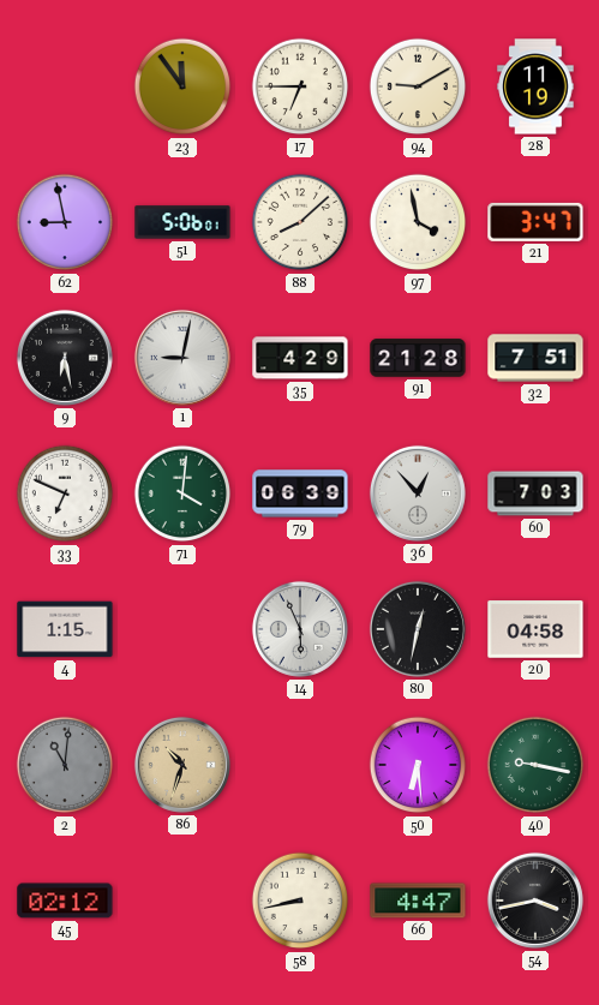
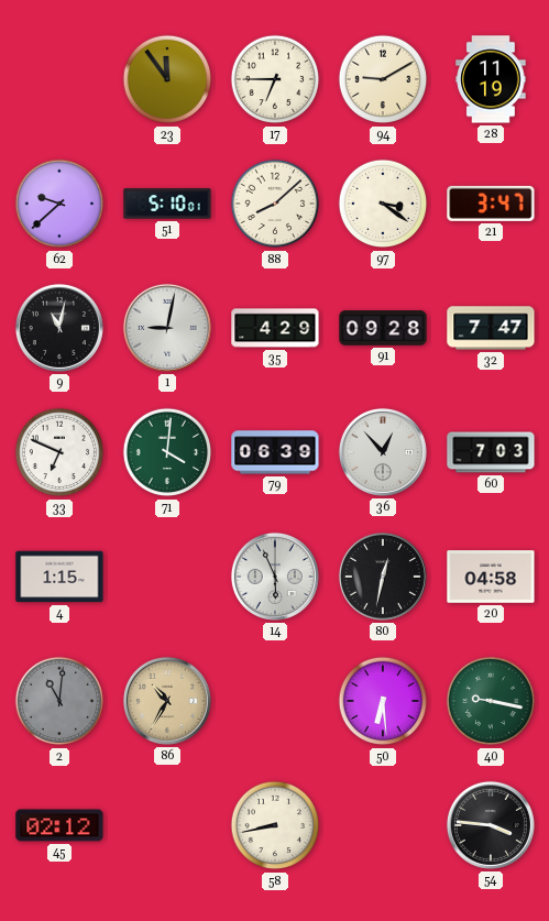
62: 8:58 -> 9:38
51: 5:06 -> 5:10
97: 3:58 -> 3:21
9: 6:28 -> 11:02
91: 21:28 -> 09:28
32: 7:51 -> 7:47
86: 10:33 -> 10:35
66: 4:47 -> none
54: 3:43 -> 3:46
